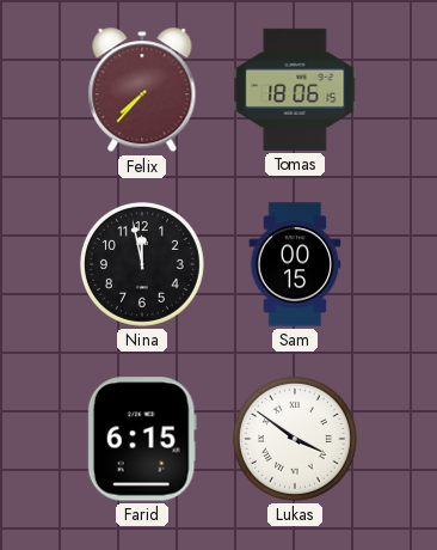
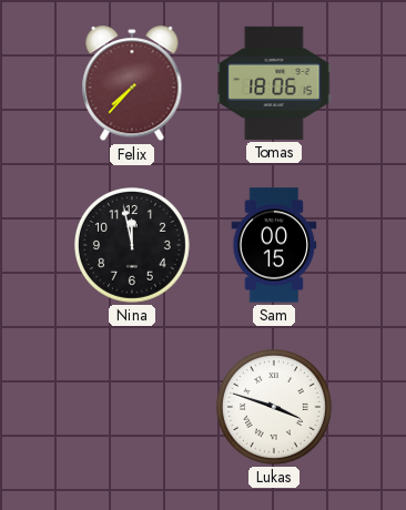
Farid: 6:15 -> none
Lukas: 3:51 -> 3:48
